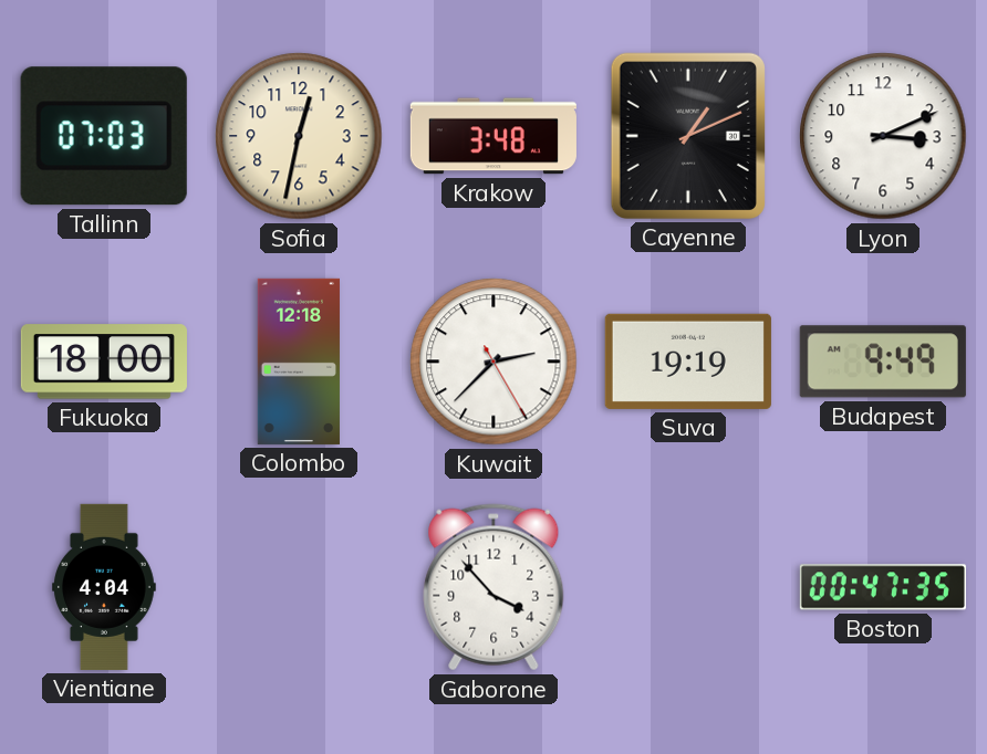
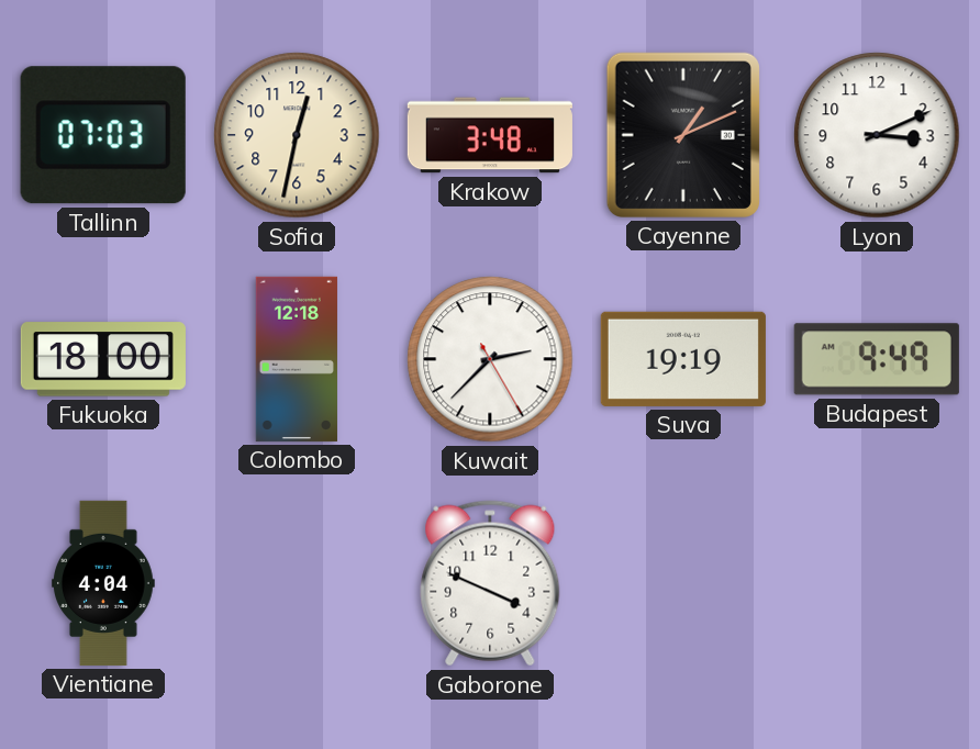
Gaborone: 3:53 -> 3:49
Boston: 00:47 -> none
